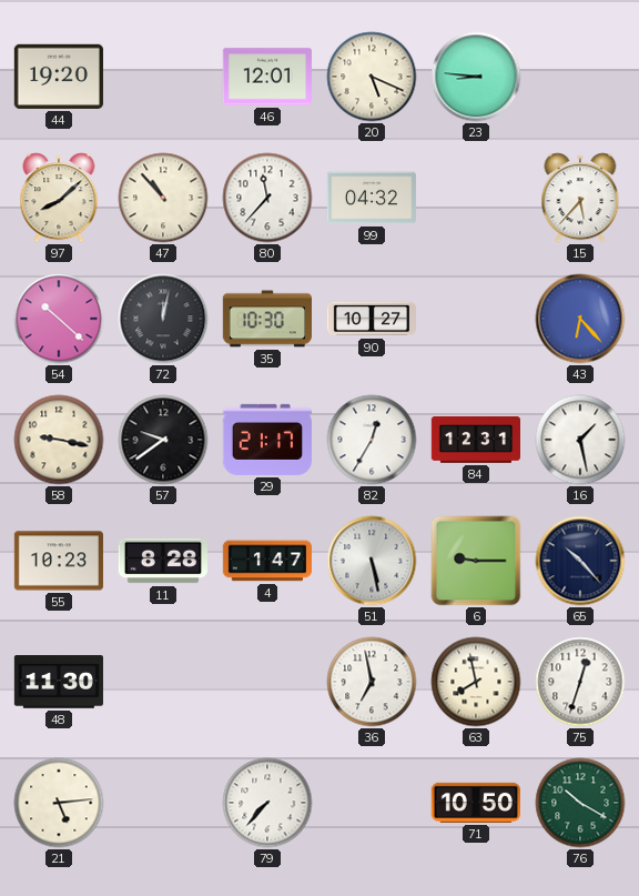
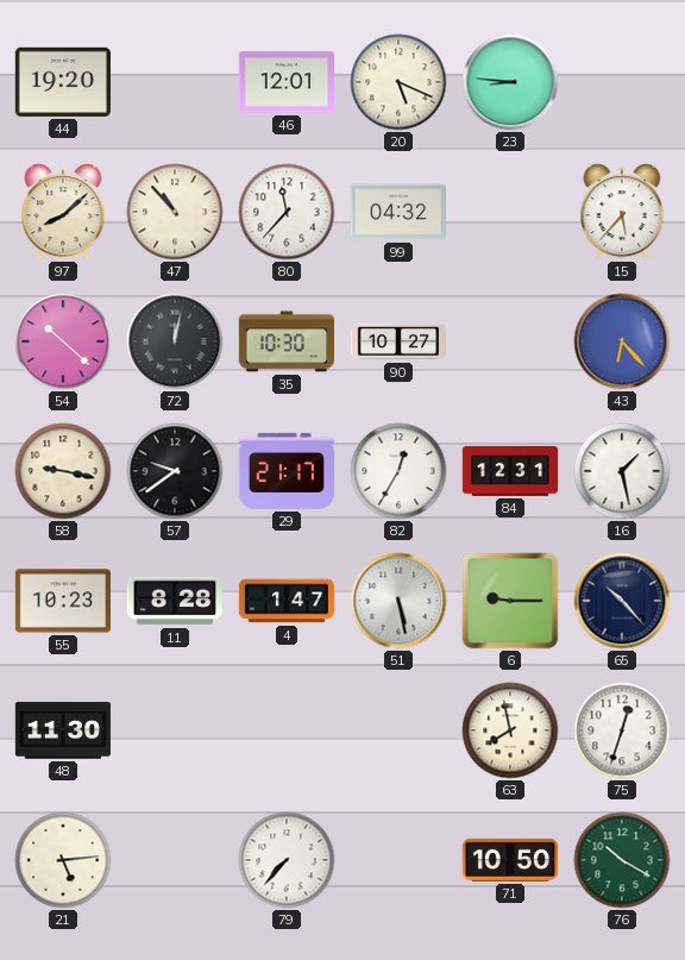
36: 6:58 -> none
